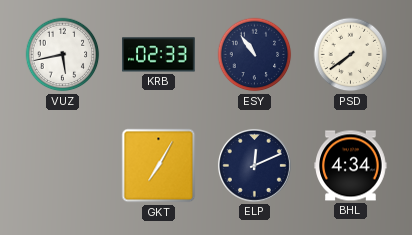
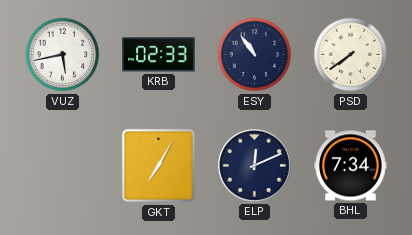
BHL: 4:34 -> 7:34
